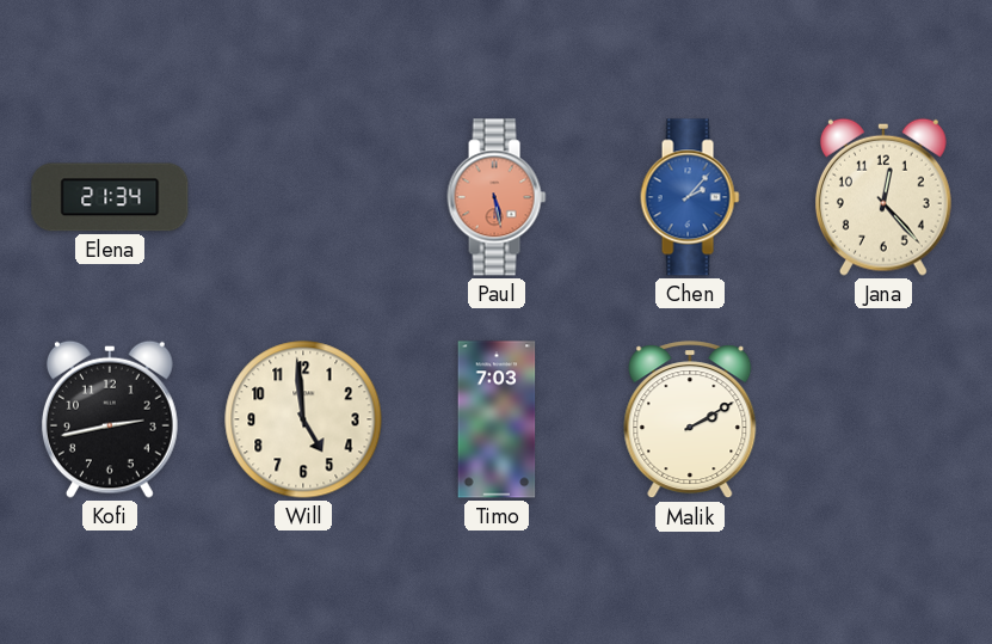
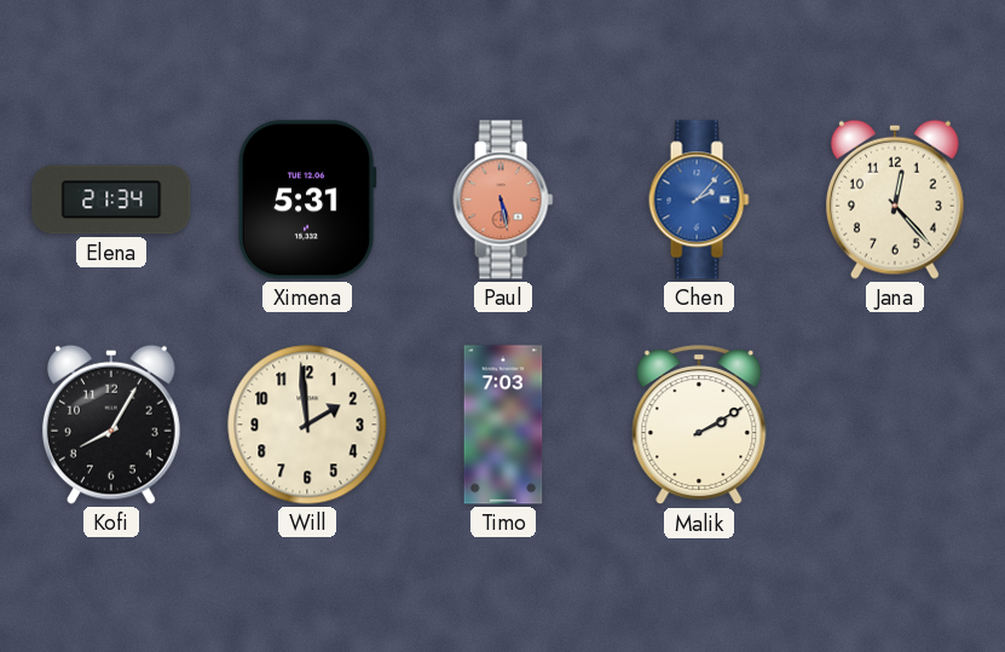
Ximena: none -> 5:31
Kofi: 2:43 -> 8:05
Will: 4:59 -> 1:59
